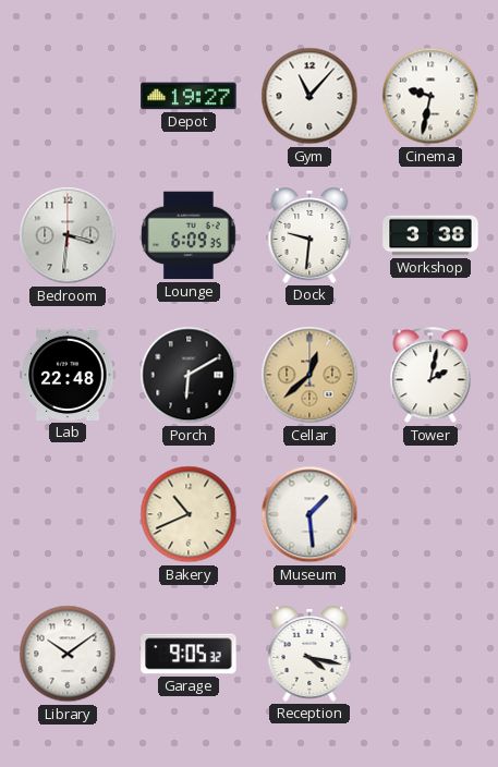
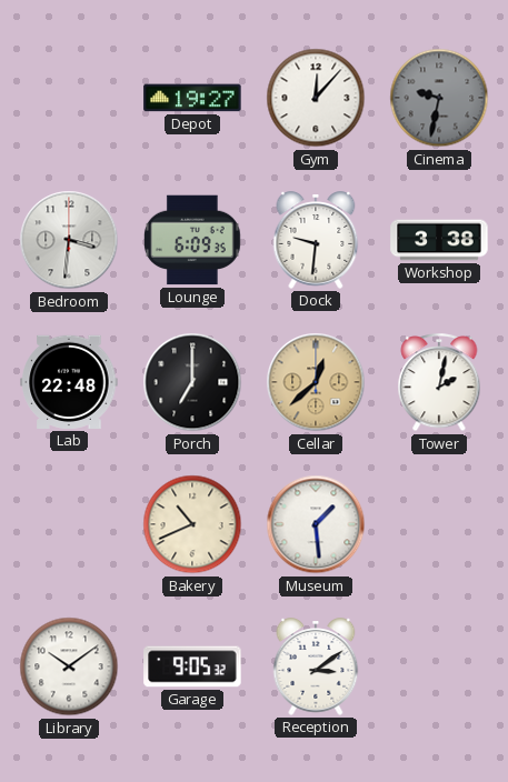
Gym: 11:07 -> 12:07
Cinema dial: white -> grey
Porch: 6:10 -> 7:00
Reception: 4:17 -> 3:09
